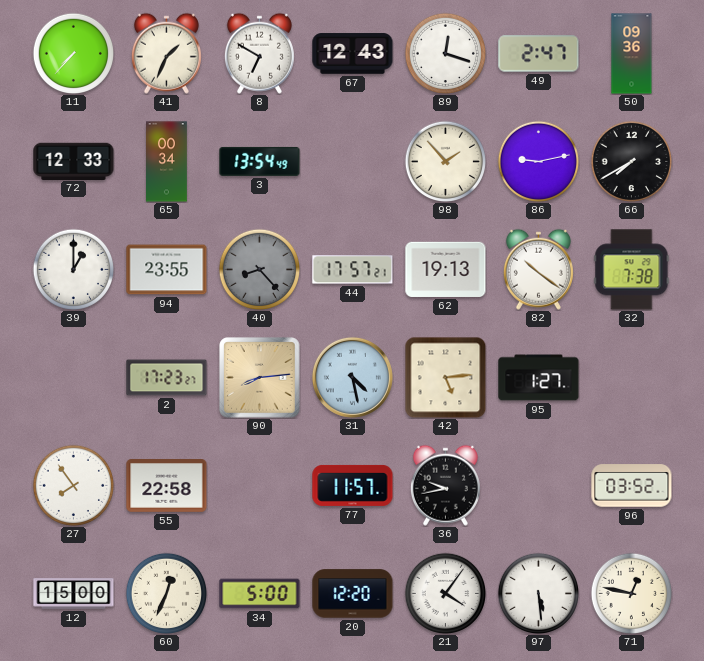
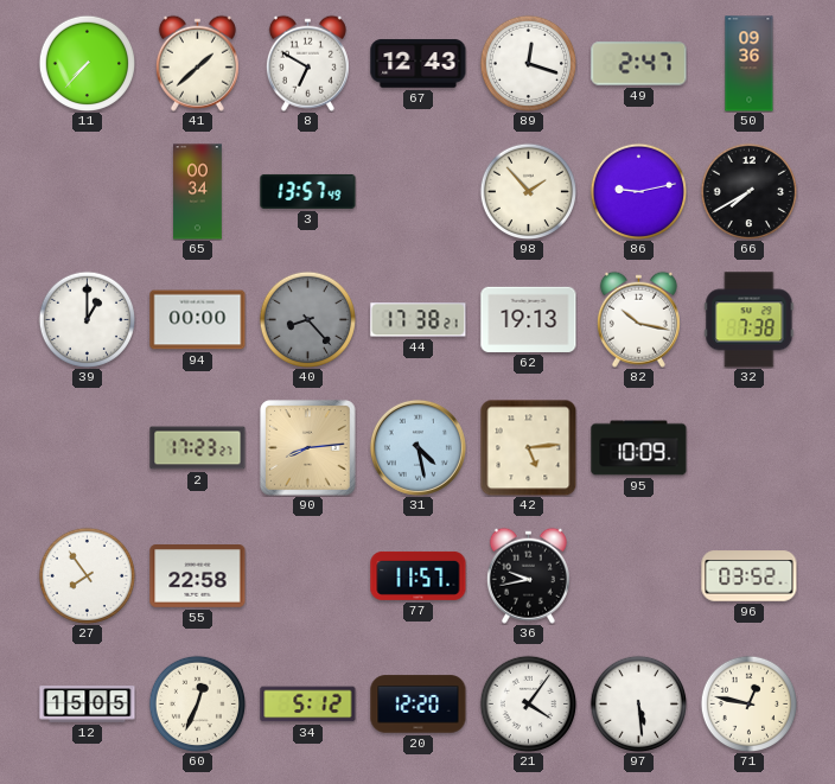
41: 1:34 -> 1:38
72: 12:33 -> none
3: 13:54 -> 13:57
94: 23:55 -> 00:00
44: 17:57 -> 17:38
82: 10:21 -> 10:17
95: 1:27 -> 10:09
12: 15:00 -> 15:05
34: 5:00 -> 5:12
